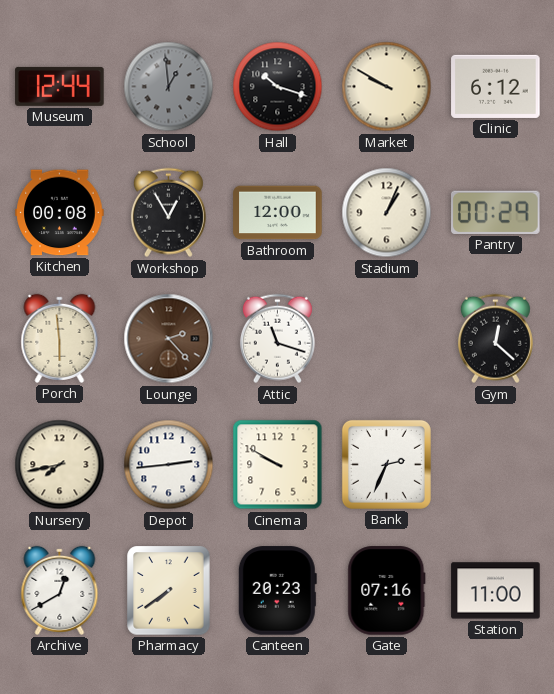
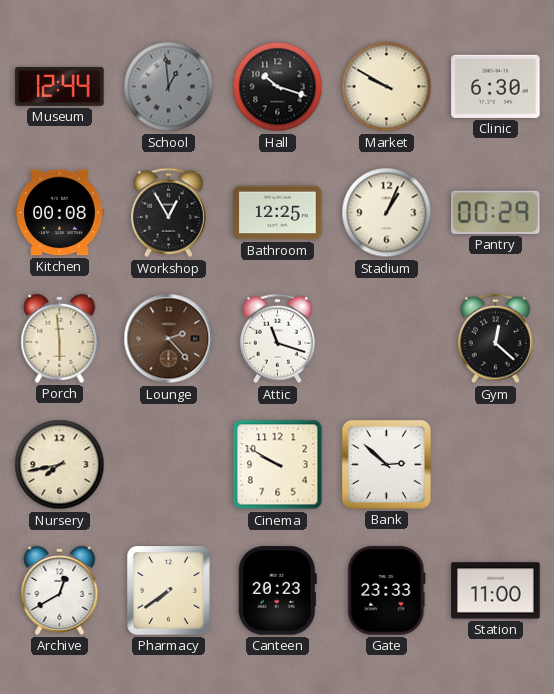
Clinic: 6:12 -> 6:30
Bathroom: 12:00 -> 12:25
Depot: 2:44 -> none
Bank: 2:34 -> 2:52
Gate: 07:16 -> 23:33
